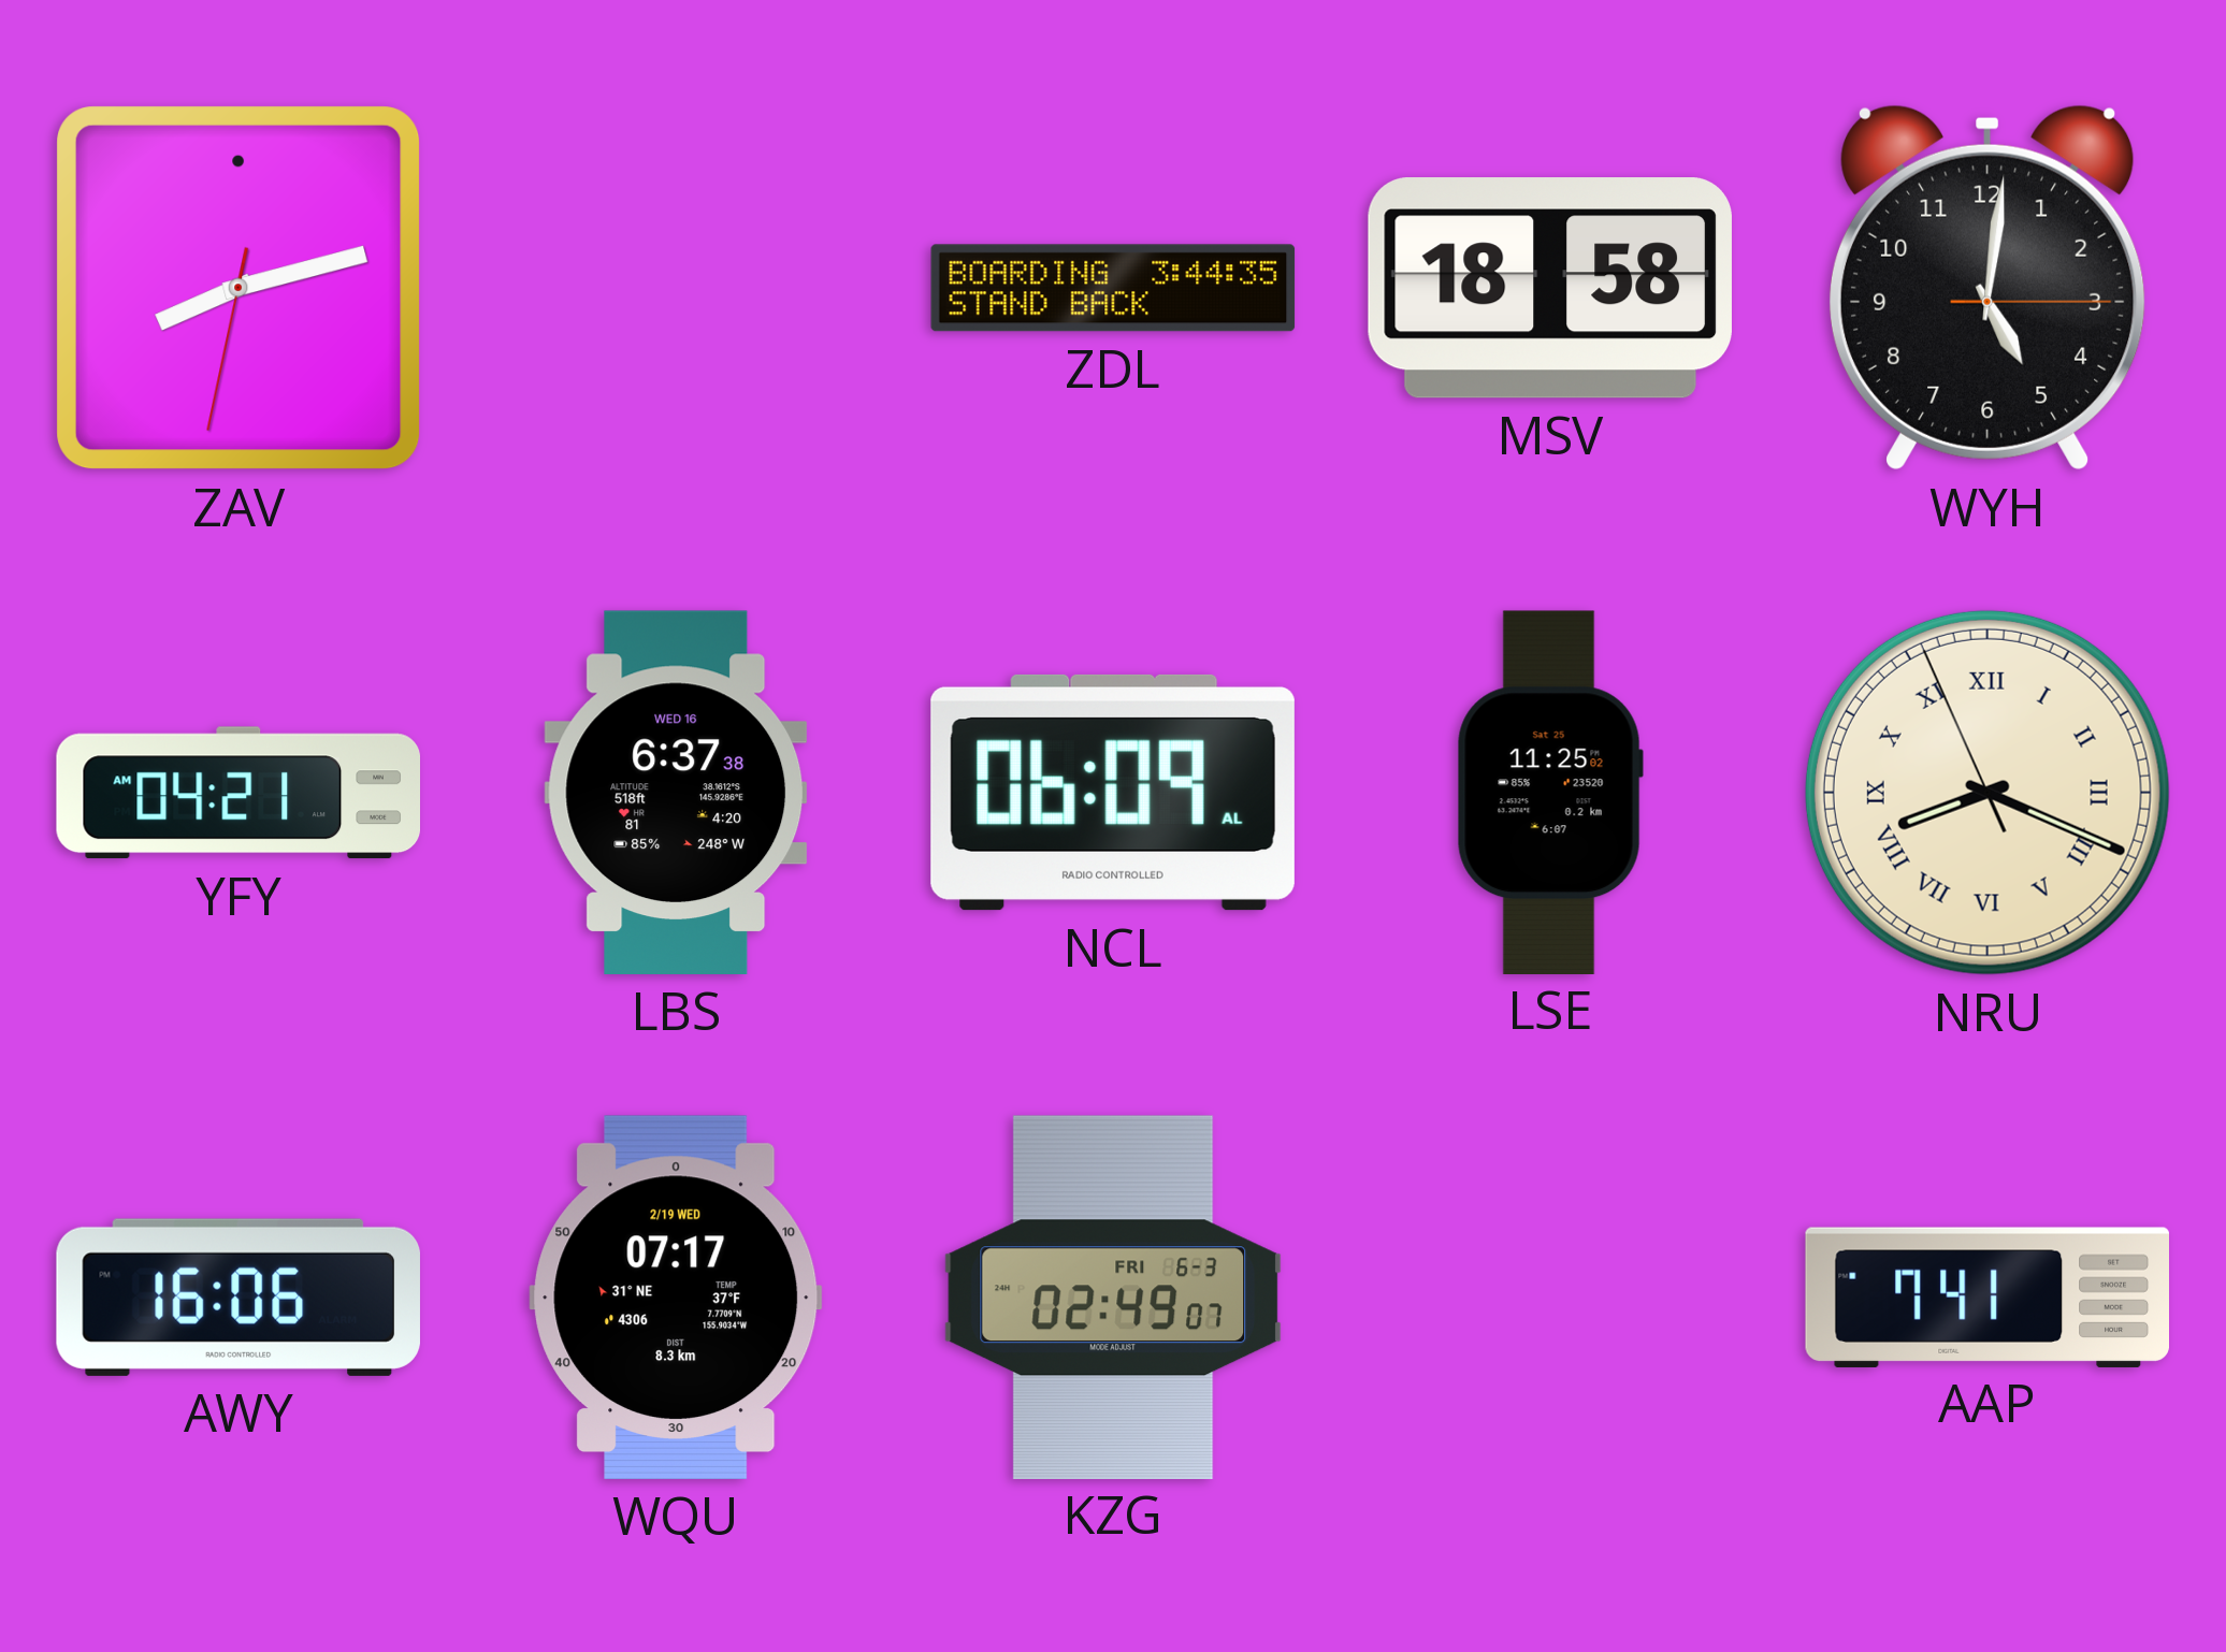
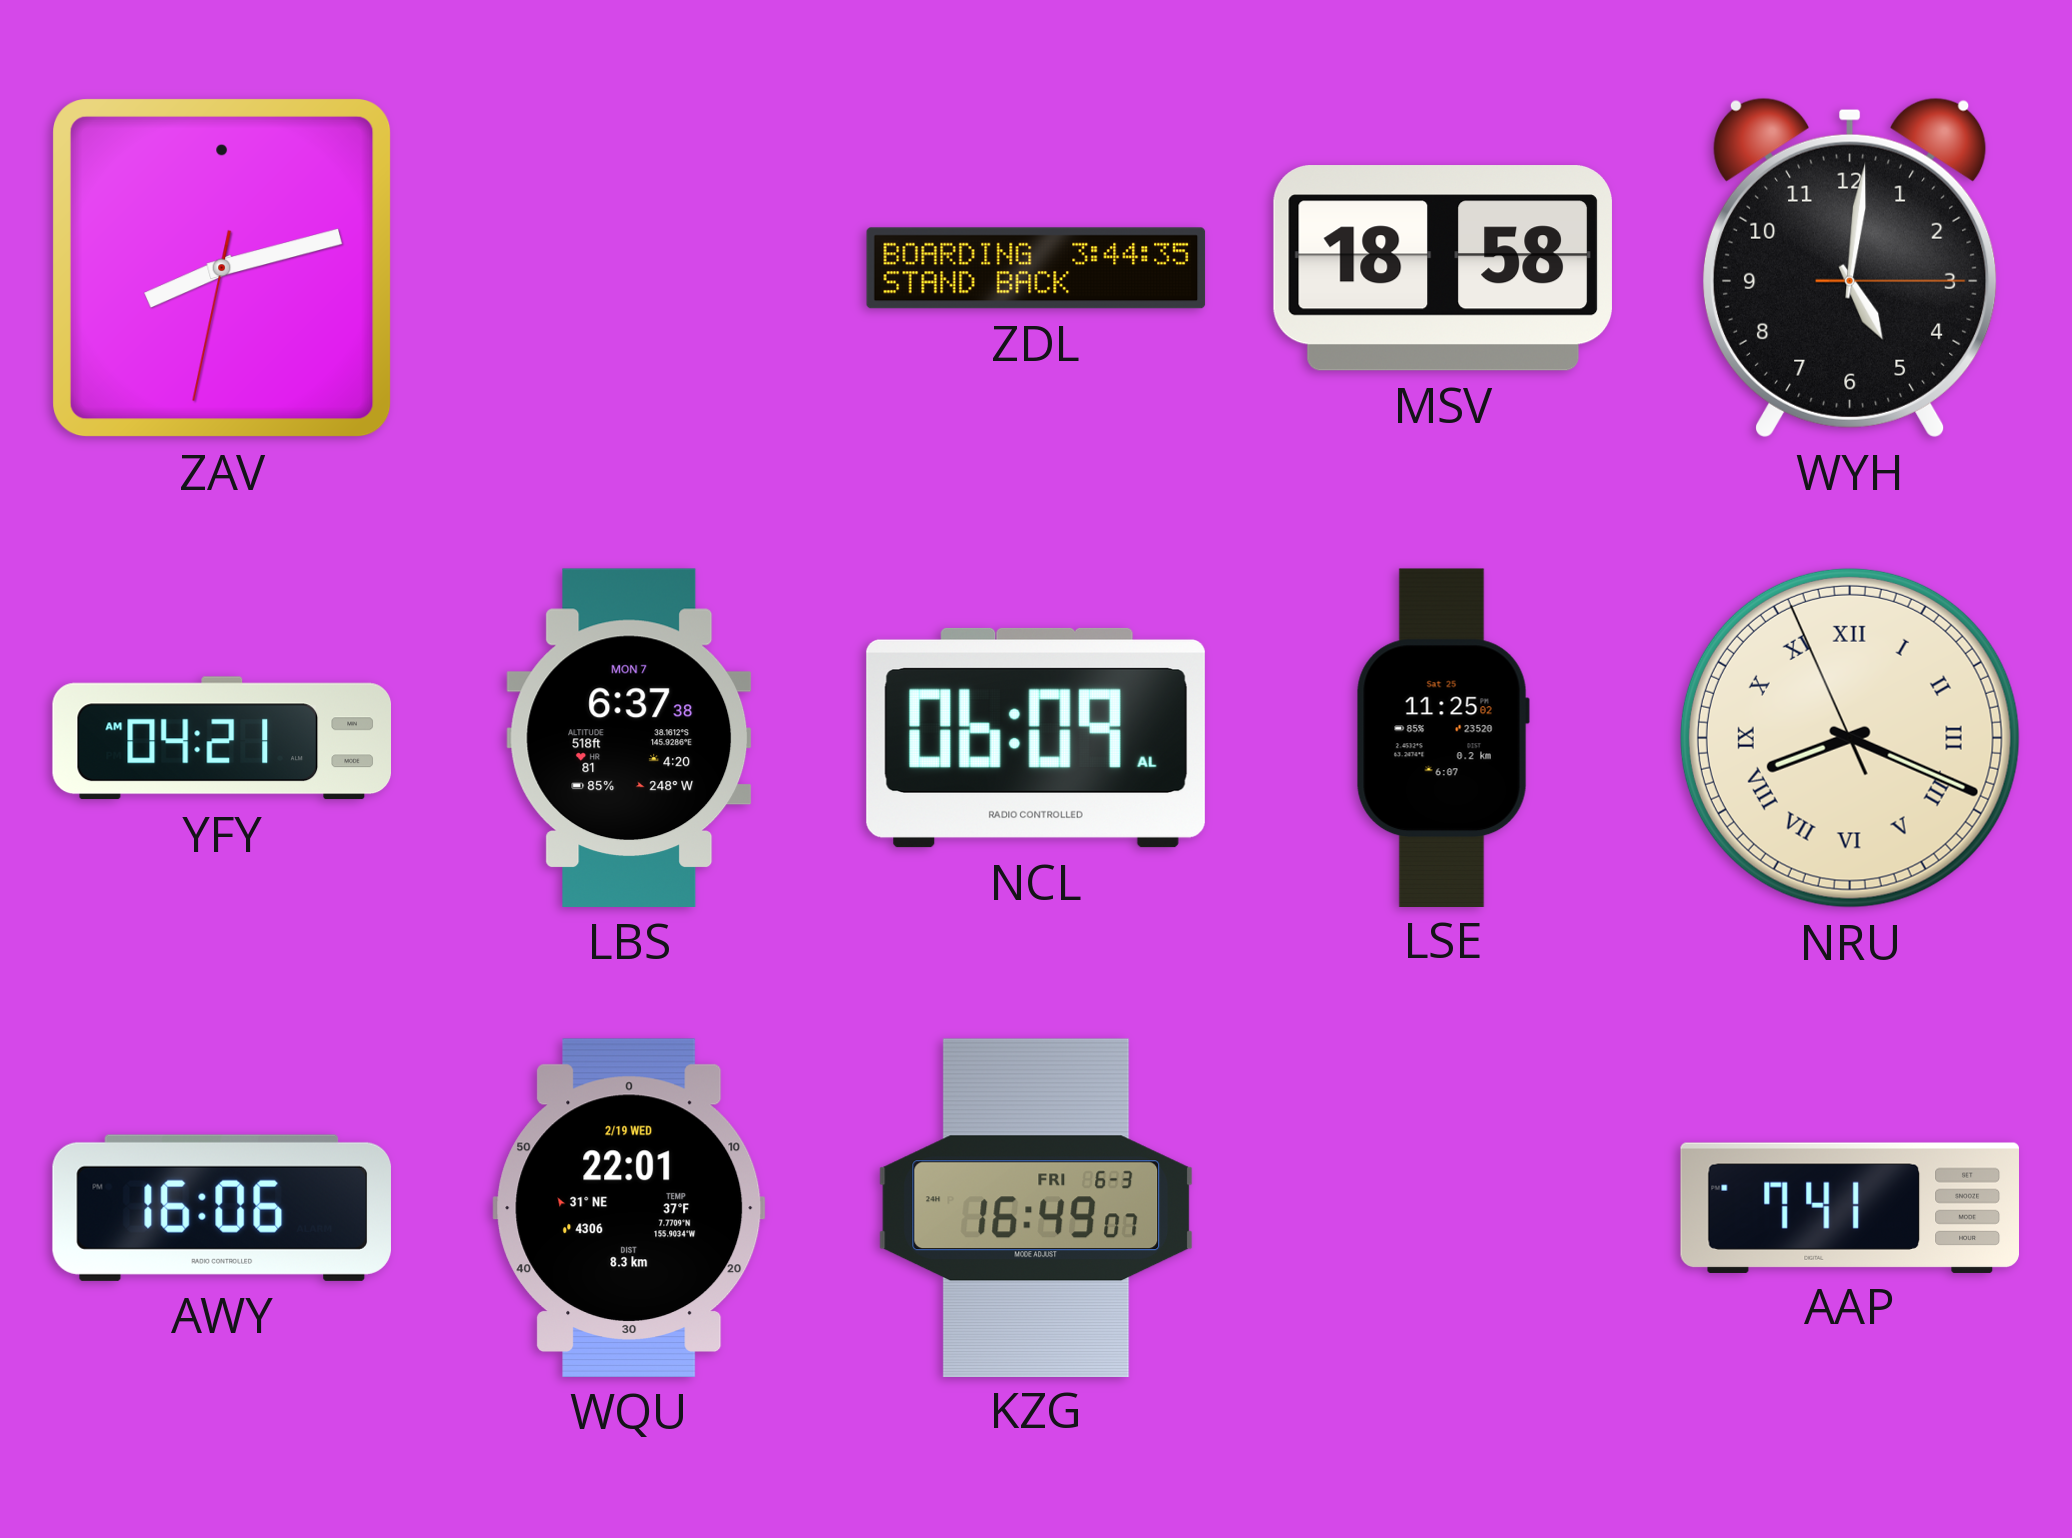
LBS date: WED 16 -> MON 7
WQU: 07:17 -> 22:01
KZG: 02:49 -> 16:49
